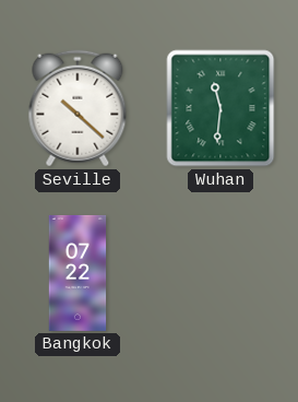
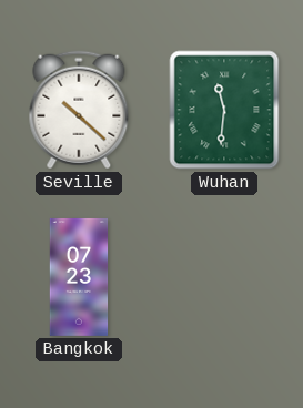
Bangkok: 07:22 -> 07:23
